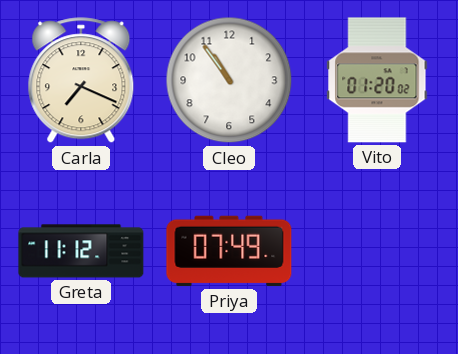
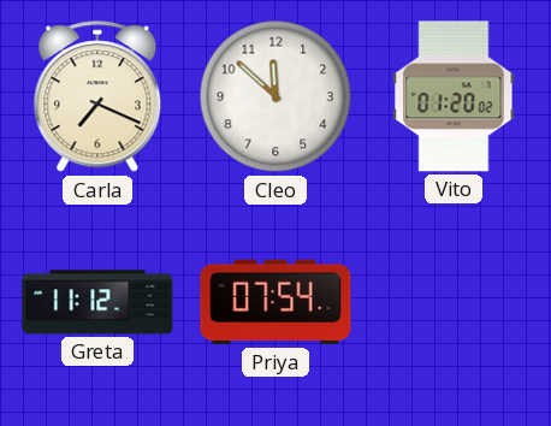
Cleo: 10:54 -> 11:52
Priya: 07:49 -> 07:54
